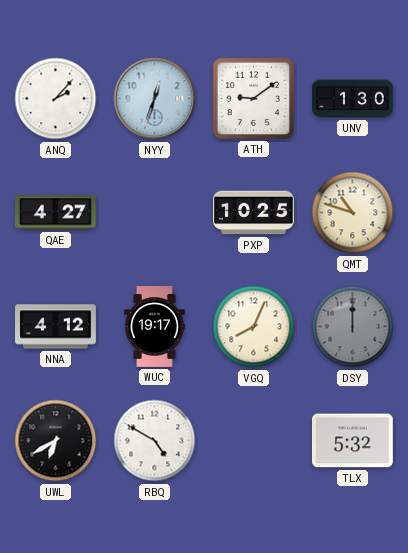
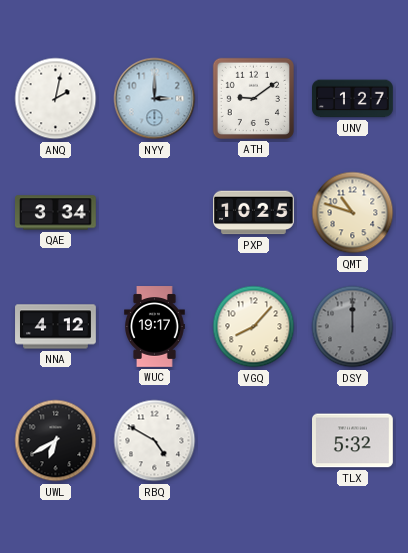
ANQ: 2:07 -> 2:02
NYY: 12:33 -> 3:00
UNV: 1:30 -> 1:27
QAE: 4:27 -> 3:34
VGQ: 8:04 -> 8:07
